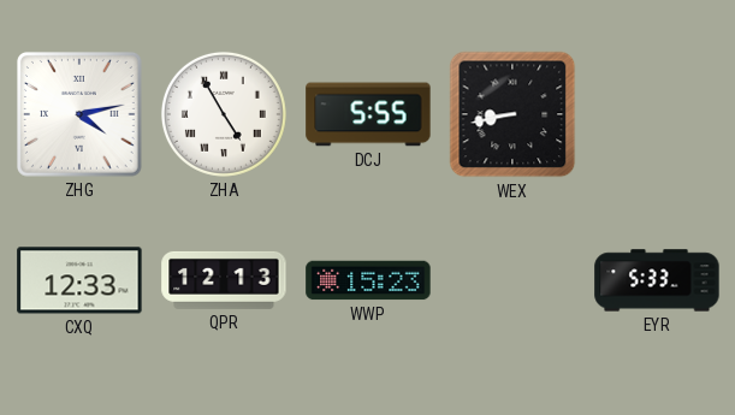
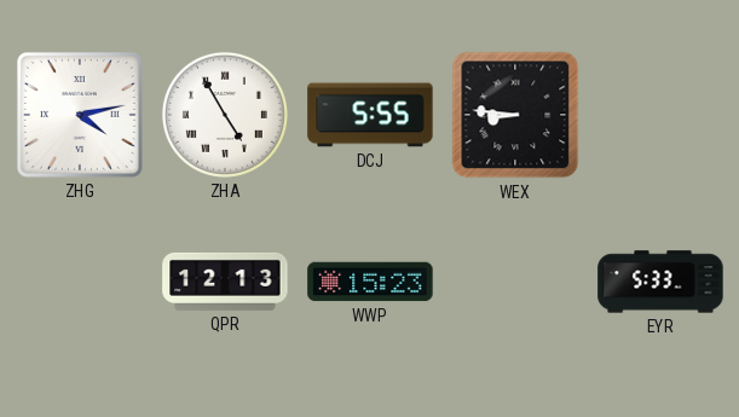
WEX: 8:43 -> 8:46
CXQ: 12:33 -> none
